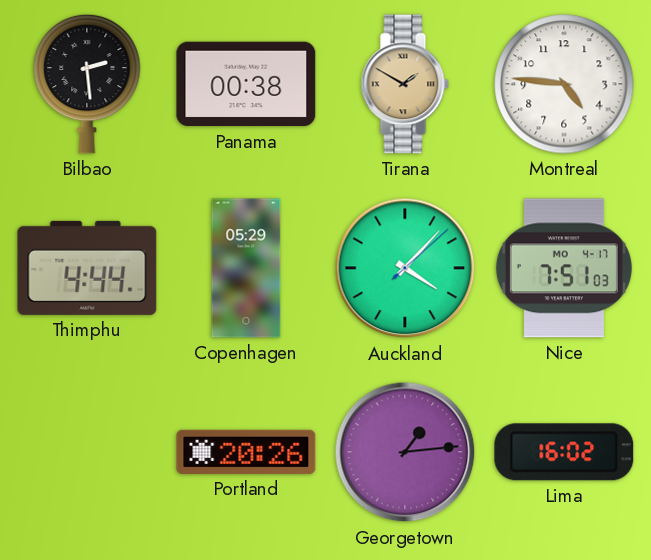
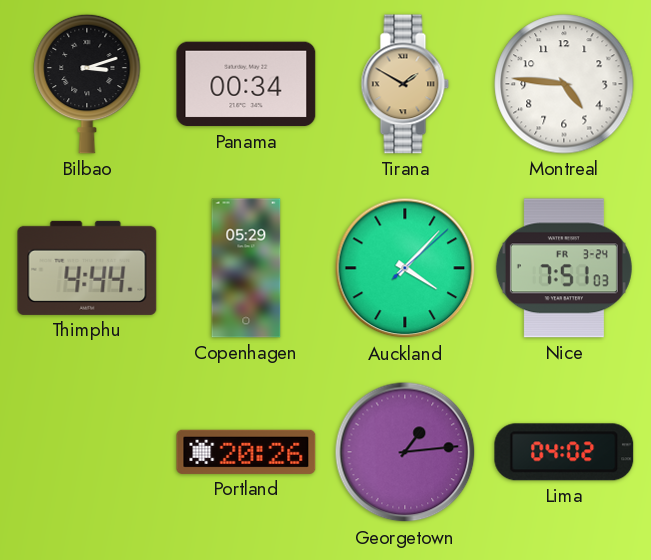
Bilbao: 2:29 -> 3:12
Panama: 00:38 -> 00:34
Nice date: MO 4-17 -> FR 3-24
Lima: 16:02 -> 04:02
